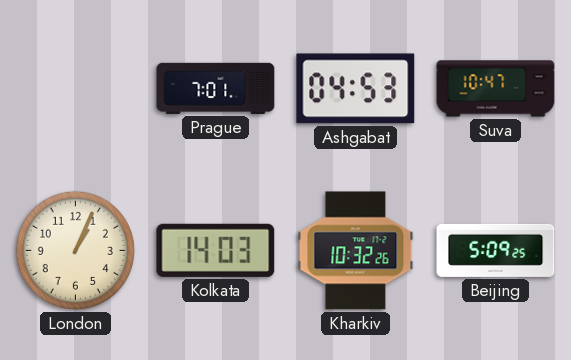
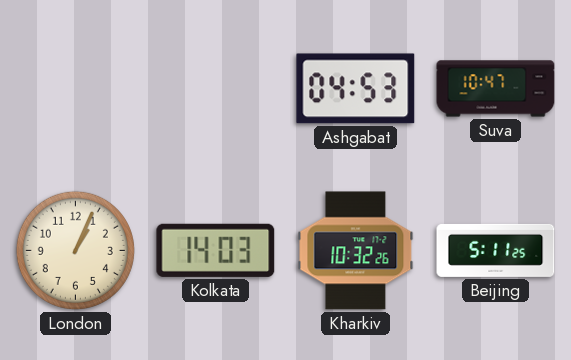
Prague: 7:01 -> none
Beijing: 5:09 -> 5:11
